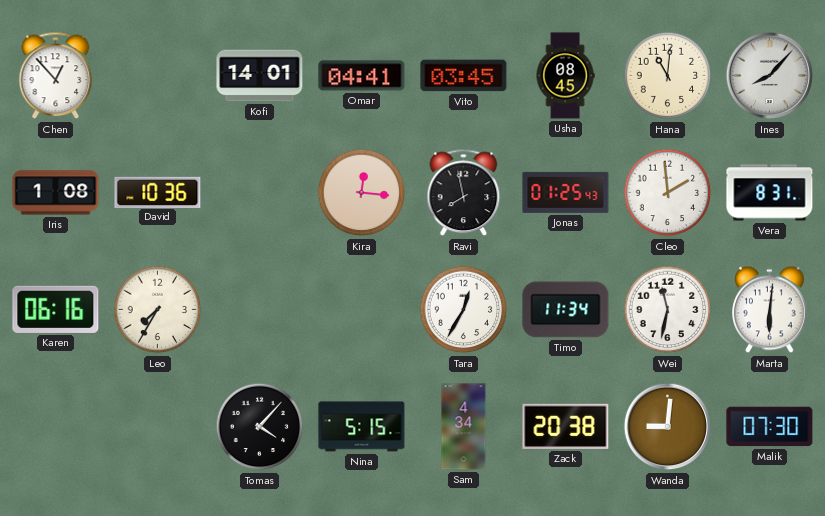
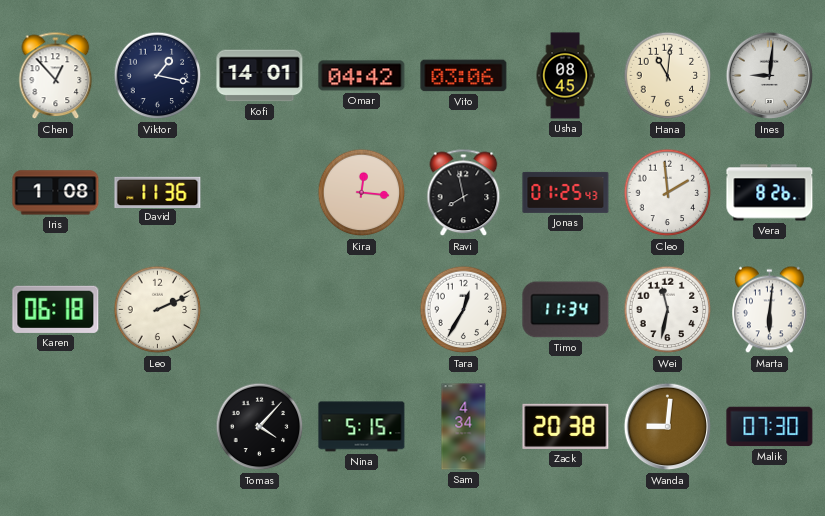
Viktor: none -> 1:17
Omar: 04:41 -> 04:42
Vito: 03:45 -> 03:06
Ines: 8:07 -> 9:01
David: 10:36 -> 11:36
Vera: 8:31 -> 8:26
Karen: 06:16 -> 06:18
Leo: 7:35 -> 2:11
